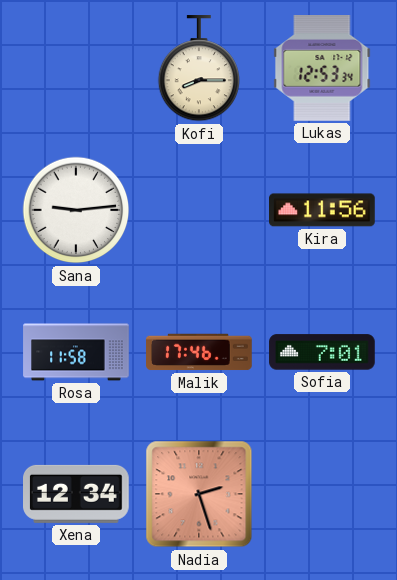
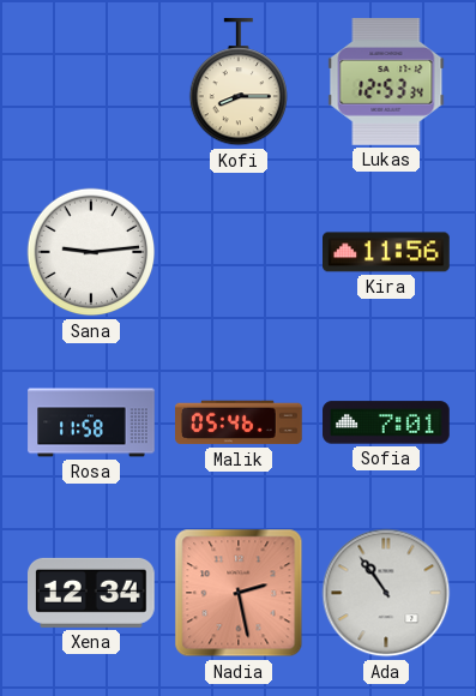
Malik: 17:46 -> 05:46
Nadia: 2:27 -> 2:28
Ada: none -> 10:54
